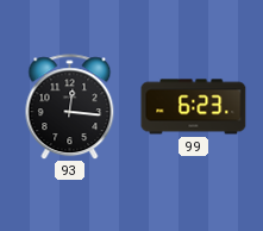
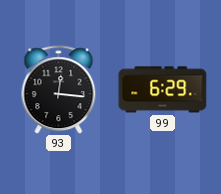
99: 6:23 -> 6:29
